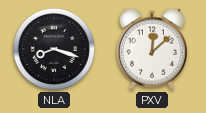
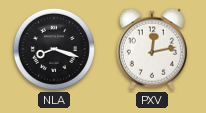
PXV: 12:08 -> 12:13
